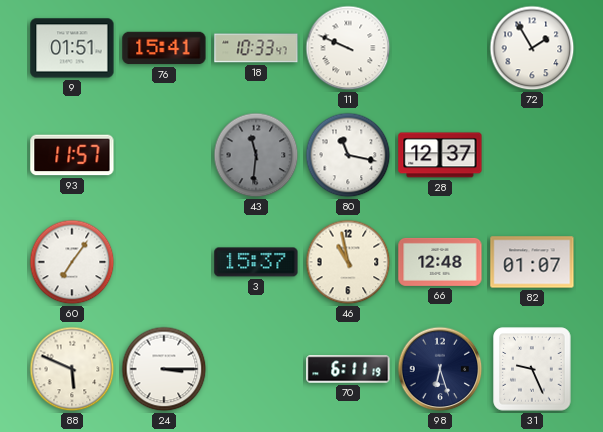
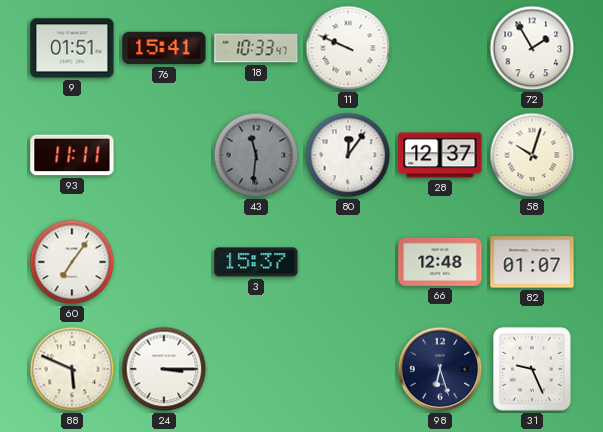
93: 11:57 -> 11:11
80: 11:17 -> 12:06
58: none -> 10:03
46: 10:58 -> none
70: 6:11 -> none
